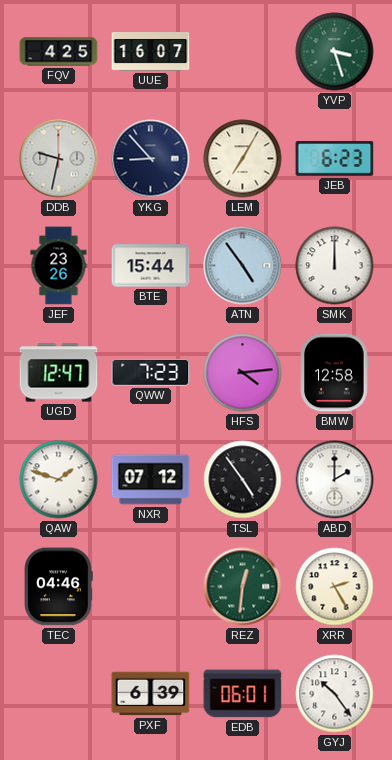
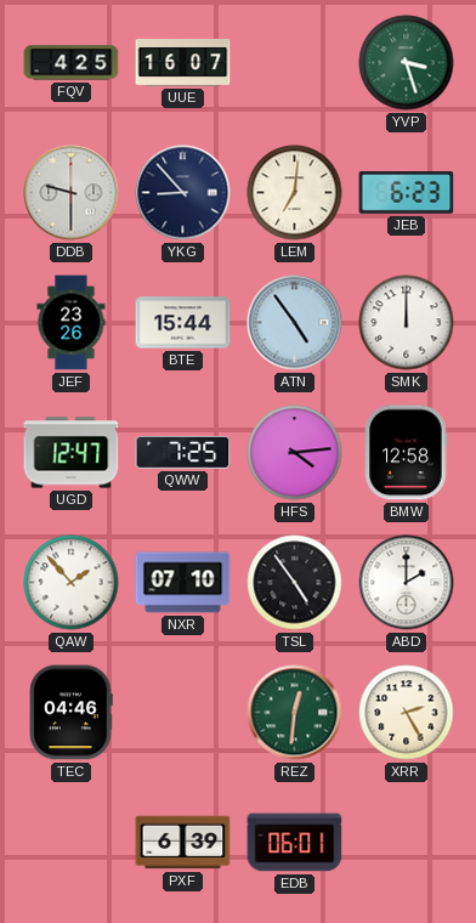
DDB: 9:32 -> 9:30
LEM: 7:05 -> 7:01
QWW: 7:23 -> 7:25
QAW: 1:48 -> 1:53
NXR: 07:12 -> 07:10
GYJ: 10:24 -> none
